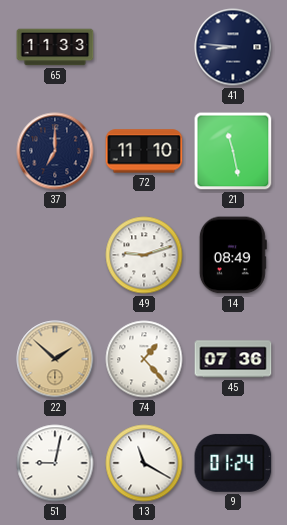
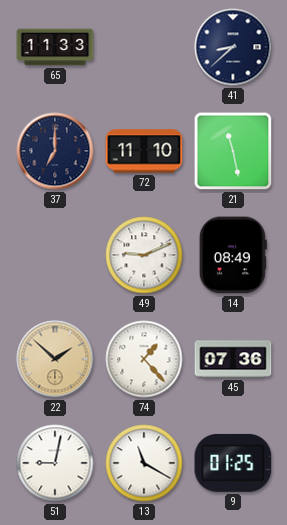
41: 8:46 -> 8:38
49: 9:12 -> 9:11
9: 01:24 -> 01:25
